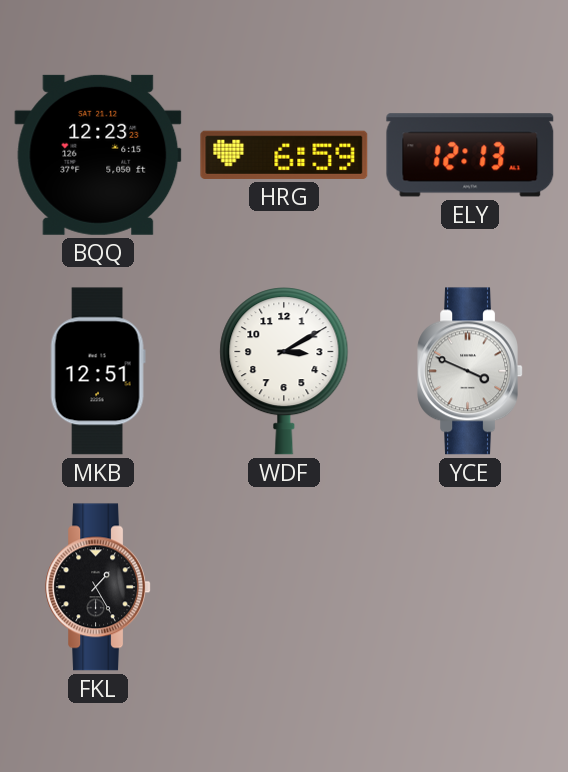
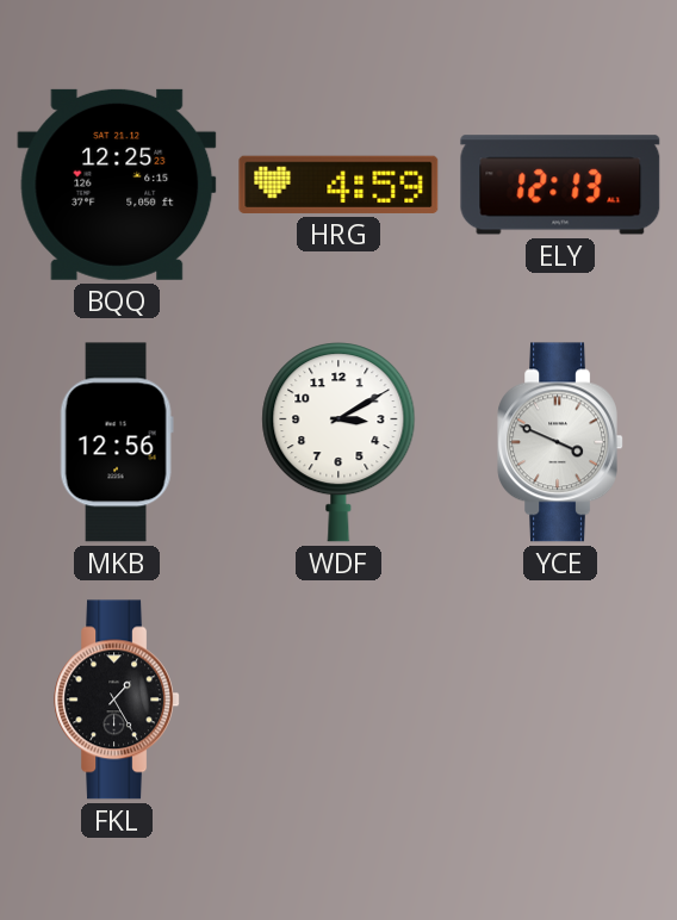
BQQ: 12:23 -> 12:25
HRG: 6:59 -> 4:59
MKB: 12:51 -> 12:56
